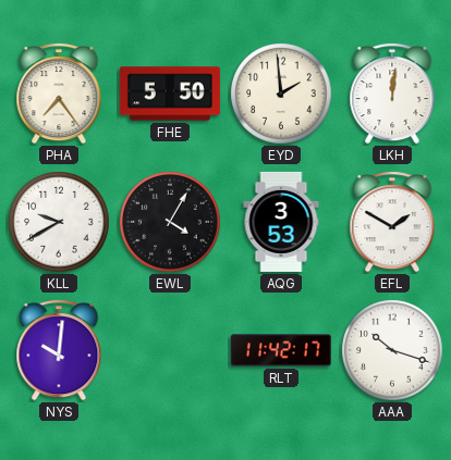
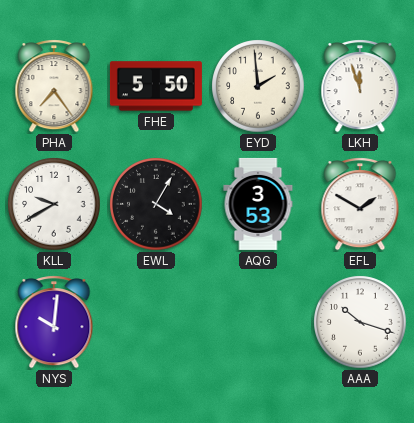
LKH: 12:01 -> 11:57
RLT: 11:42 -> none
